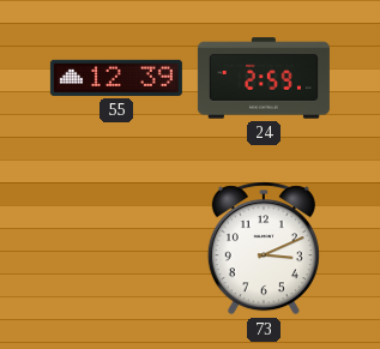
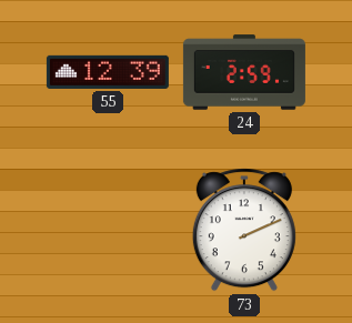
73: 3:11 -> 2:11
